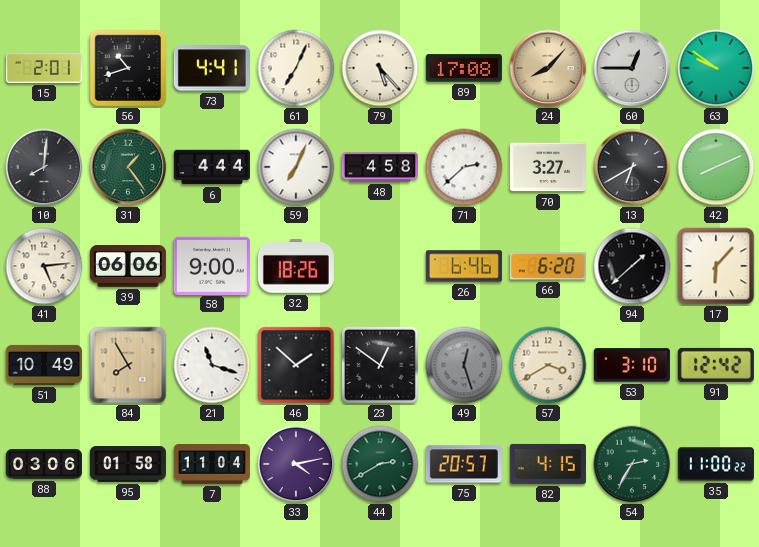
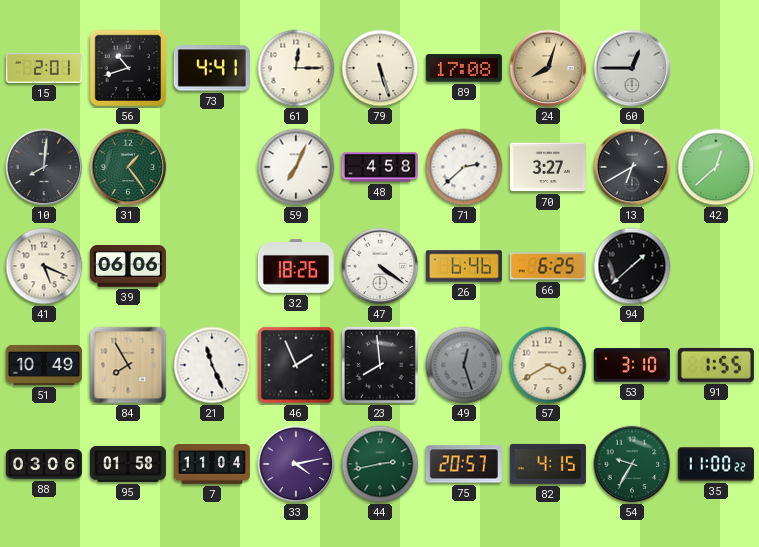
61: 7:04 -> 12:15
79: 5:23 -> 5:27
24: 8:07 -> 8:03
63: 9:51 -> none
6: 4:44 -> none
42: 8:11 -> 12:38
41: 5:14 -> 5:19
58: 9:00 -> none
47: none -> 4:21
66: 6:20 -> 6:25
17: 6:07 -> none
21: 11:18 -> 11:26
46: 1:52 -> 1:56
23: 12:51 -> 7:59
91: 12:42 -> 1:55
44: 2:40 -> 2:43
54: 2:35 -> 9:35
